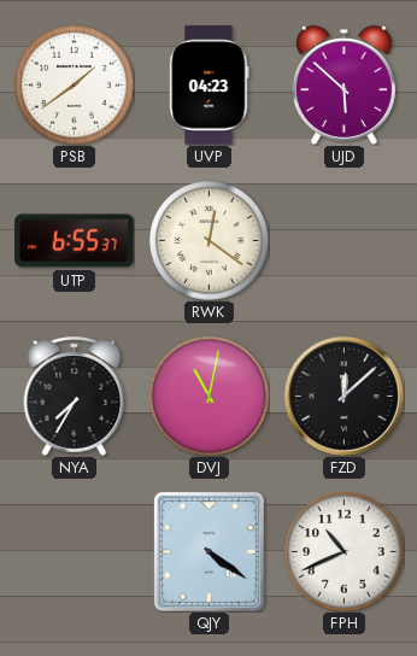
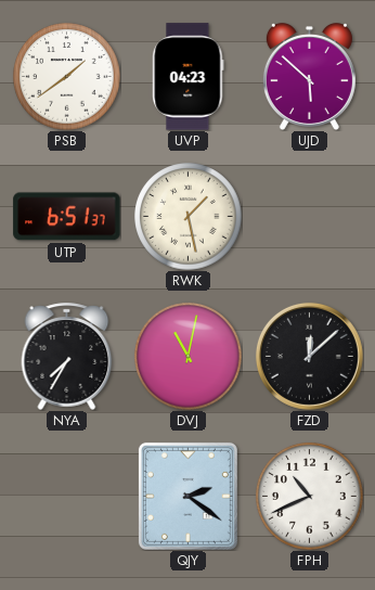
UTP: 6:55 -> 6:51
RWK: 12:21 -> 1:28
QJY: 4:21 -> 2:21
